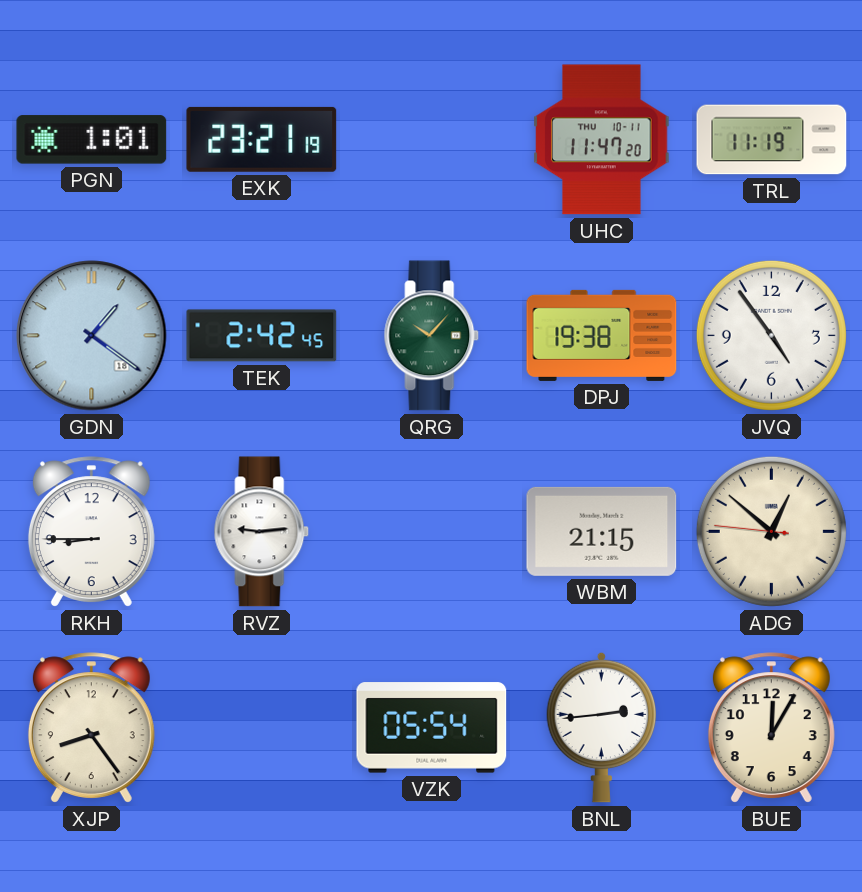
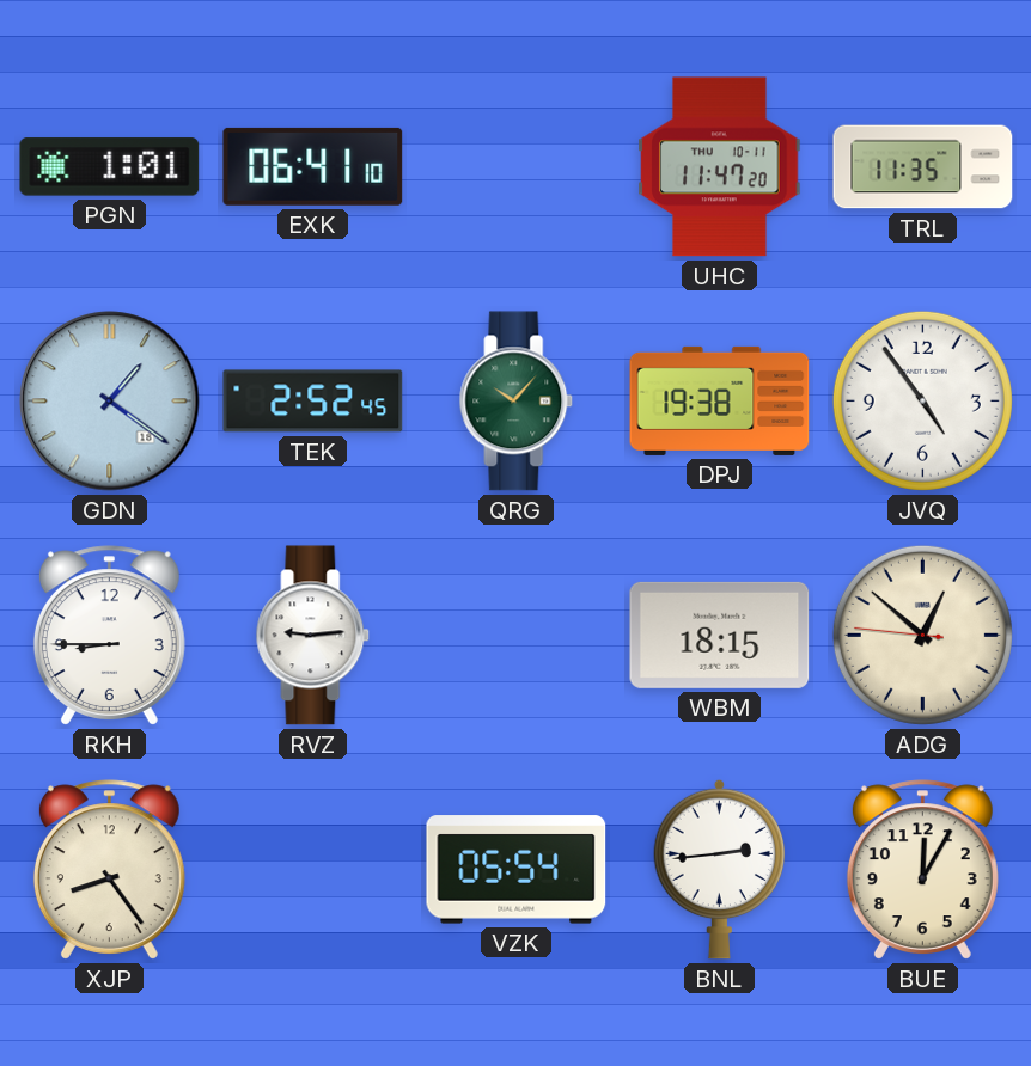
EXK: 23:21 -> 06:41
TRL: 11:19 -> 11:35
TEK: 2:42 -> 2:52
WBM: 21:15 -> 18:15
